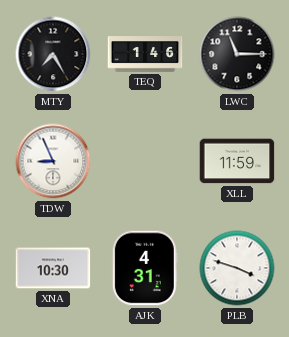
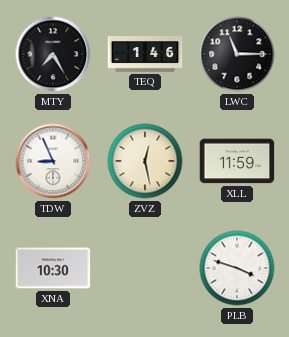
ZVZ: none -> 12:28
AJK: 4:31 -> none
